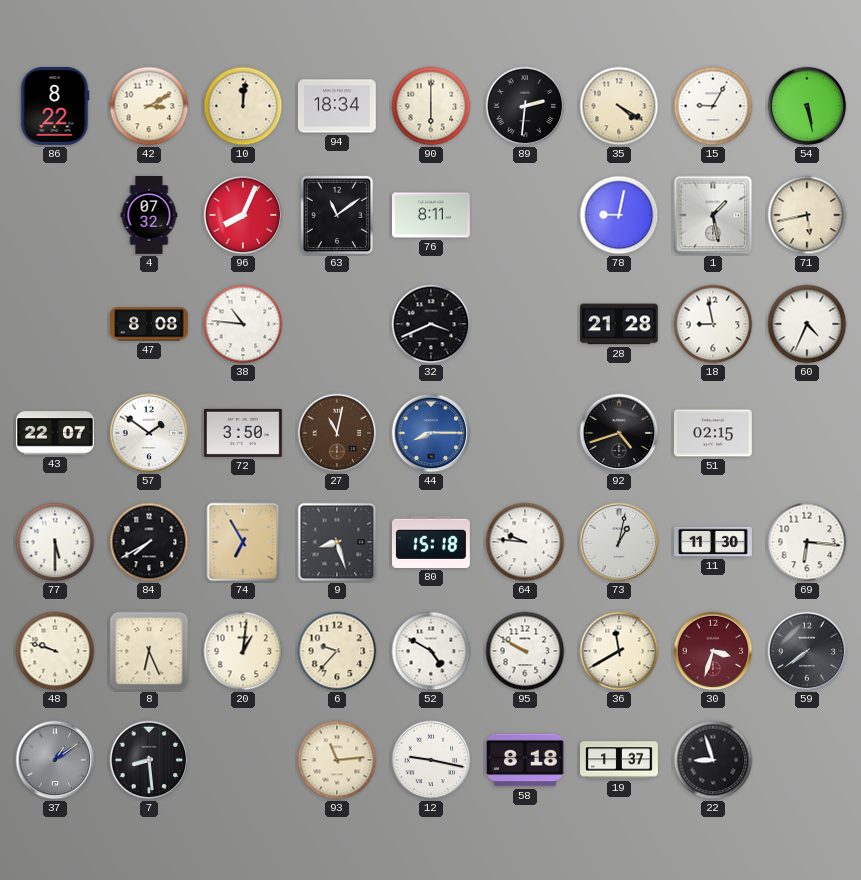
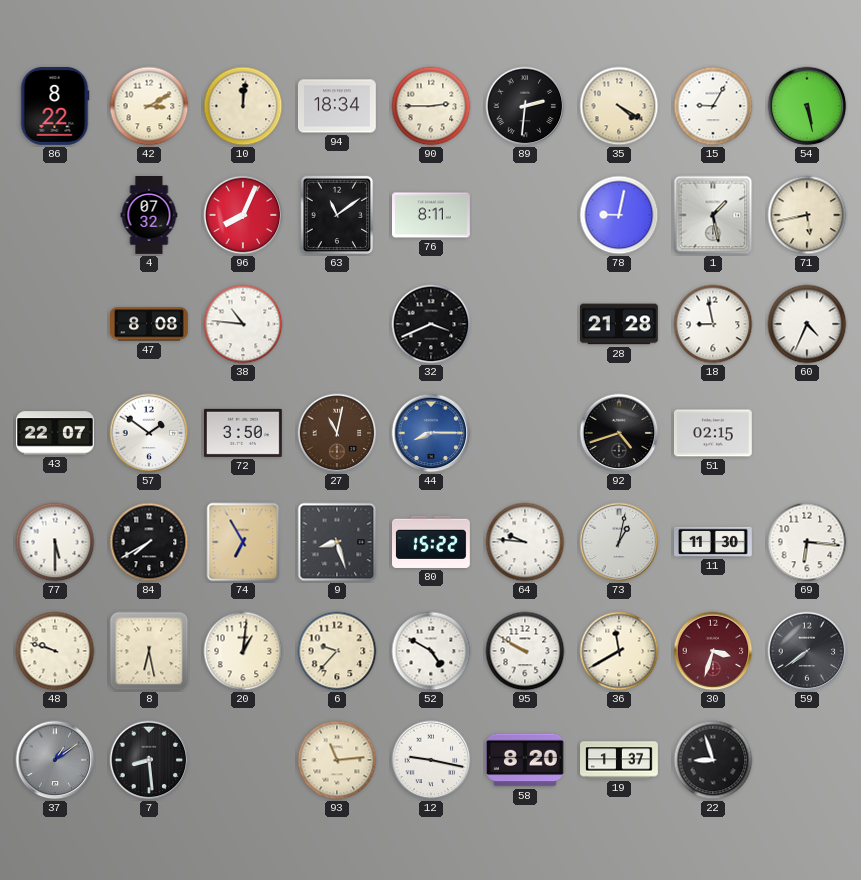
90: 6:00 -> 2:45
80: 15:18 -> 15:22
8: 6:26 -> 6:28
58: 8:18 -> 8:20
